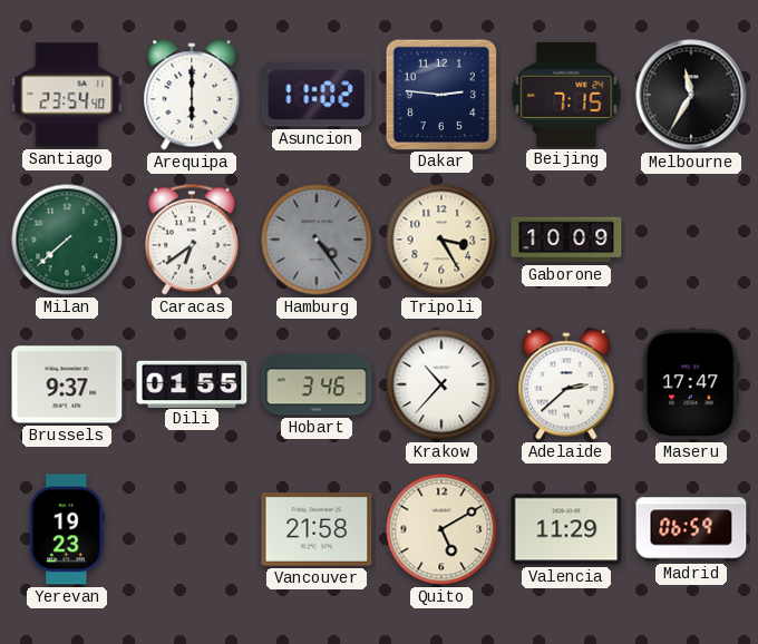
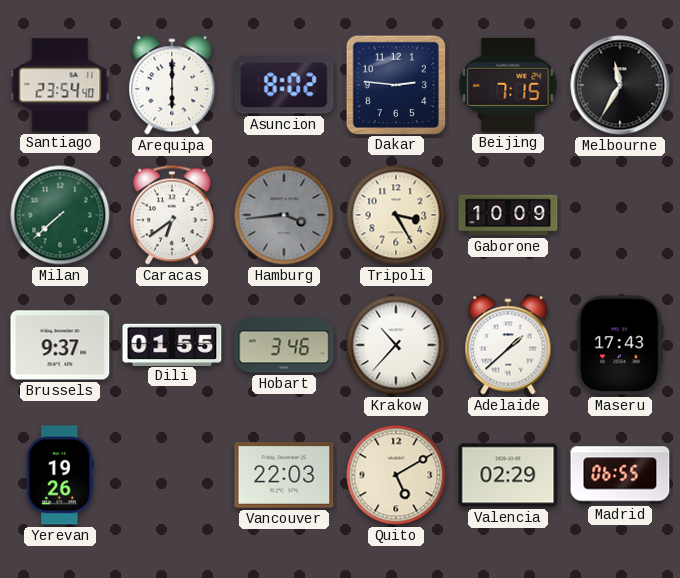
Asuncion: 11:02 -> 8:02
Hamburg: 4:24 -> 3:44
Adelaide: 2:38 -> 1:38
Maseru: 17:47 -> 17:43
Yerevan: 19:23 -> 19:26
Vancouver: 21:58 -> 22:03
Valencia: 11:29 -> 02:29
Madrid: 06:59 -> 06:55
